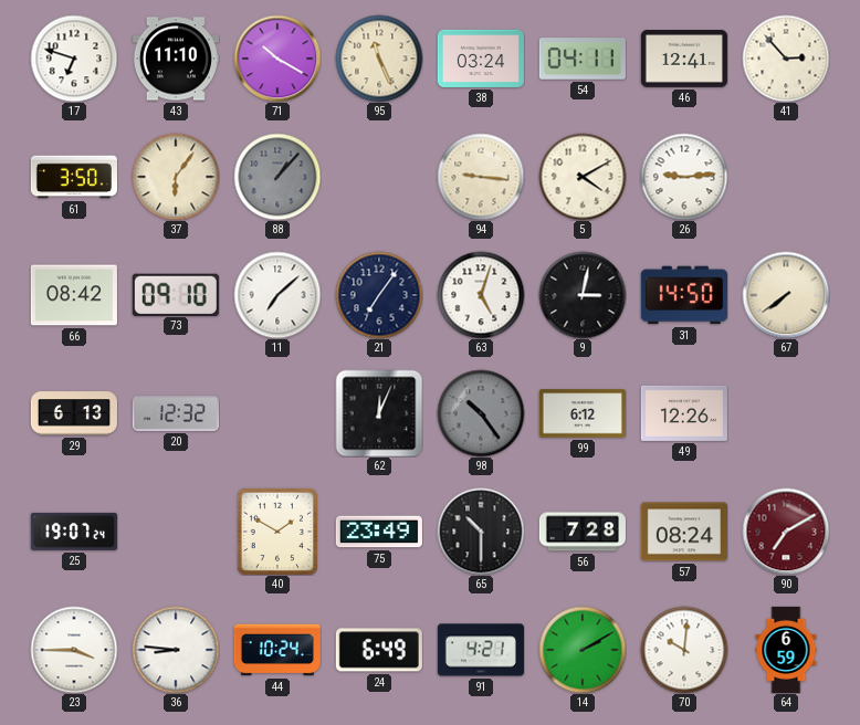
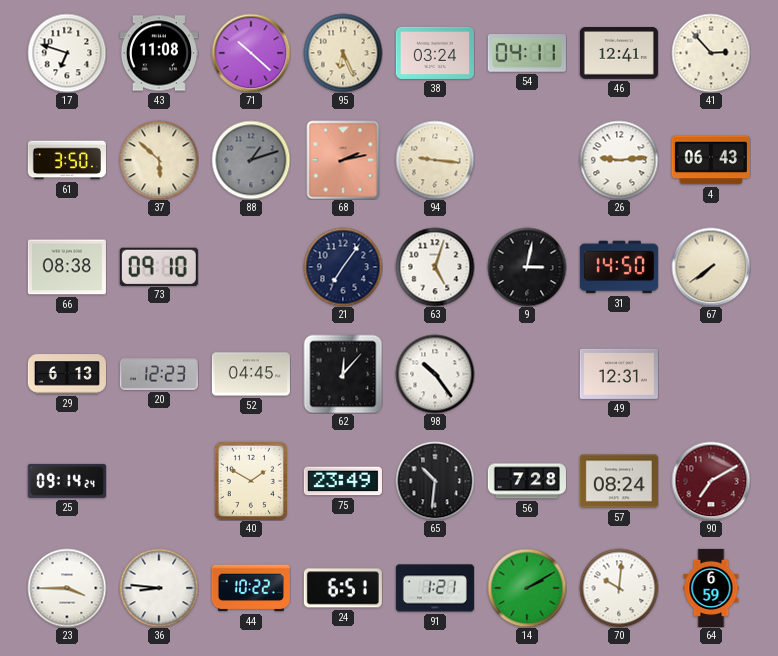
43: 11:10 -> 11:08
71: 10:20 -> 10:22
95: 11:26 -> 6:26
37: 6:06 -> 5:52
88: 1:07 -> 1:12
68: none -> 2:13
5: 4:10 -> none
4: none -> 06:43
66: 08:42 -> 08:38
11: 7:08 -> none
20: 12:32 -> 12:23
52: none -> 04:45
62: 12:04 -> 12:07
98 dial: grey -> white
99: 6:12 -> none
49: 12:26 -> 12:31
25: 19:07 -> 09:14
65: 10:30 -> 10:31
44: 10:24 -> 10:22
24: 6:49 -> 6:51
91: 4:21 -> 1:21
